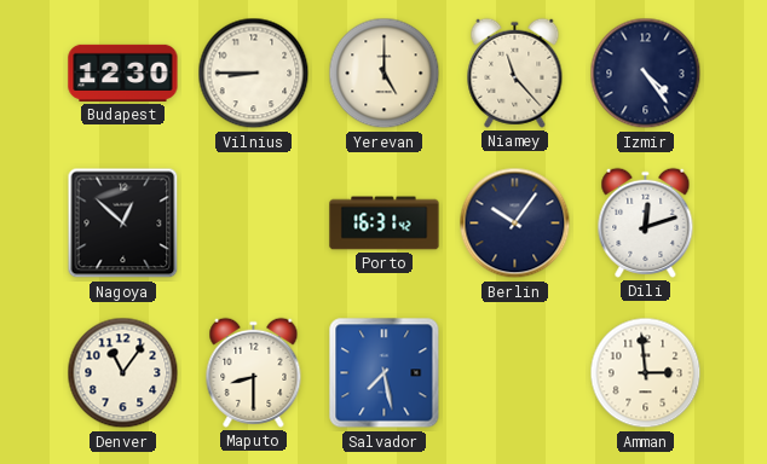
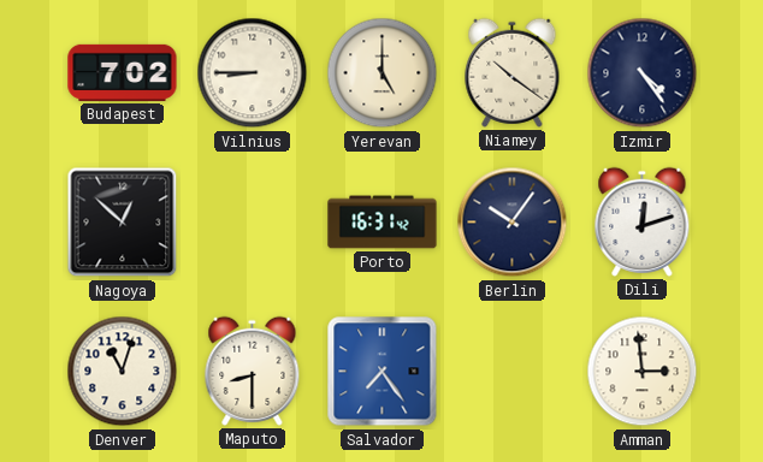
Budapest: 12:30 -> 7:02
Niamey: 11:23 -> 10:21
Denver: 11:06 -> 11:03
Salvador: 7:28 -> 7:24
